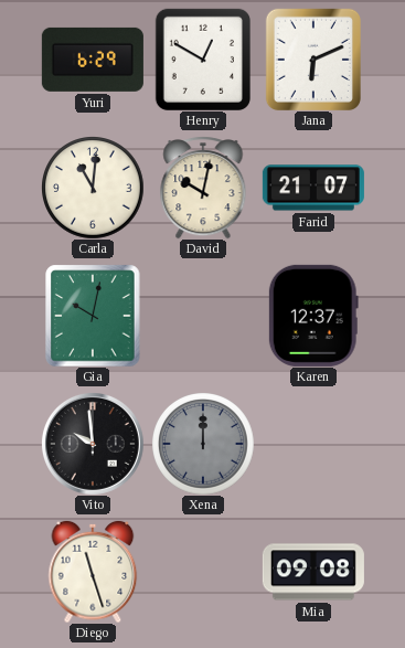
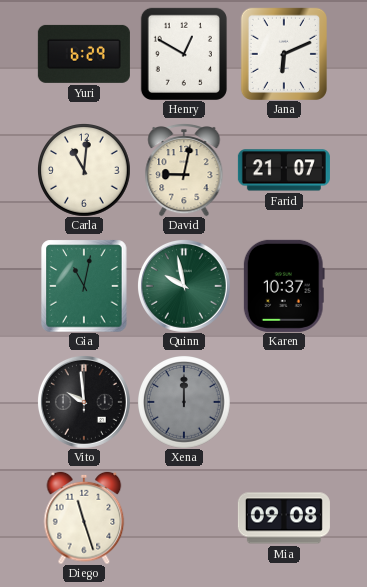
David: 10:02 -> 9:02
Gia: 10:02 -> 11:02
Quinn: none -> 9:58
Karen: 12:37 -> 10:37
